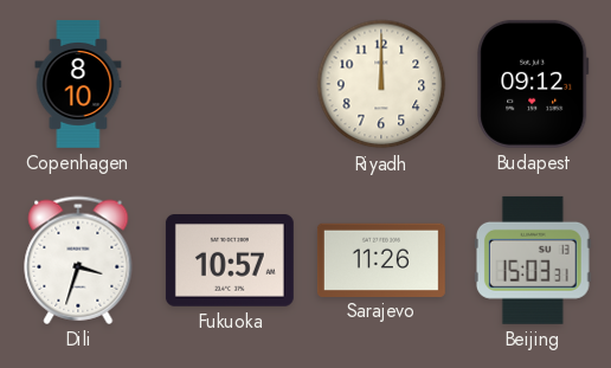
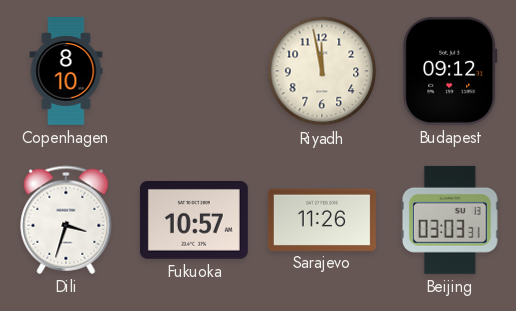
Riyadh: 12:00 -> 11:58
Beijing: 15:03 -> 03:03
